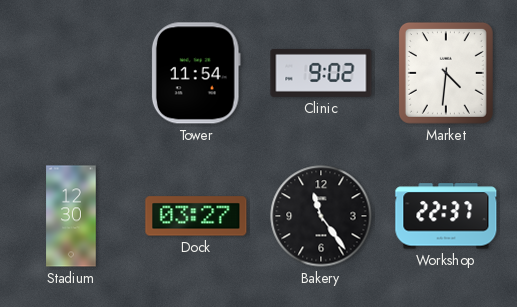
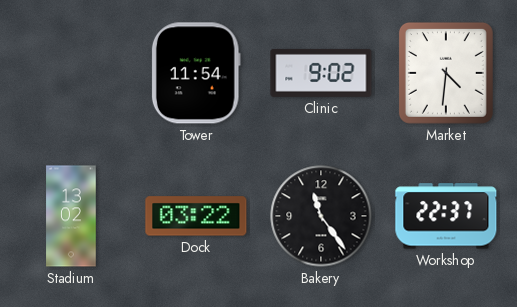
Stadium: 12:30 -> 13:02
Dock: 03:27 -> 03:22
